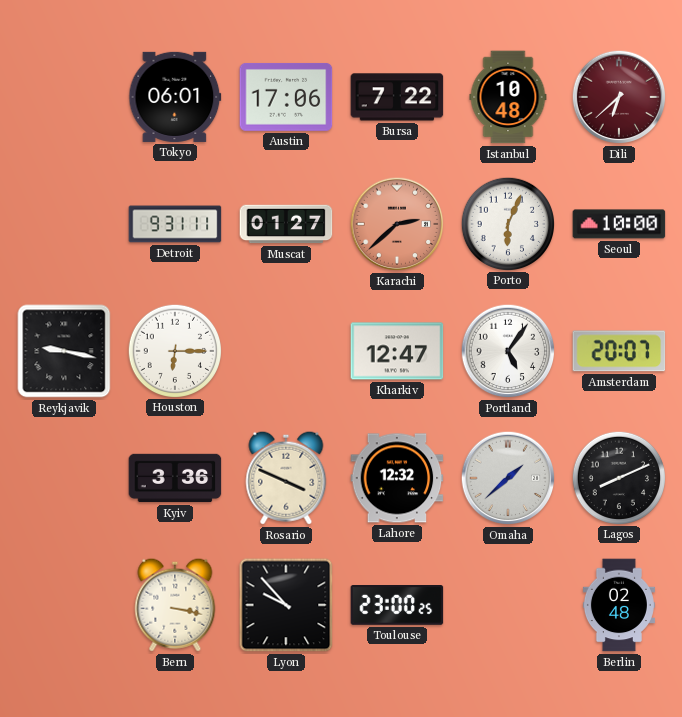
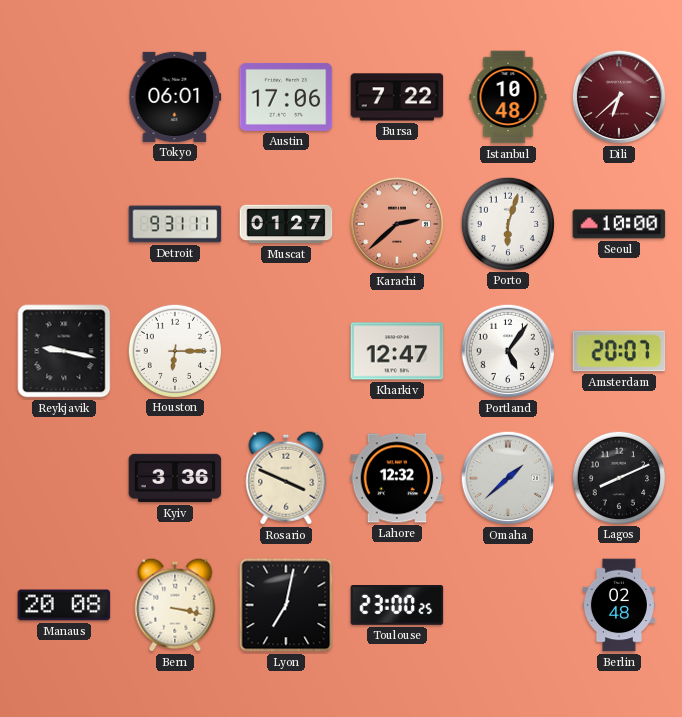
Porto: 6:04 -> 6:03
Manaus: none -> 20:08
Lyon: 9:53 -> 7:02
